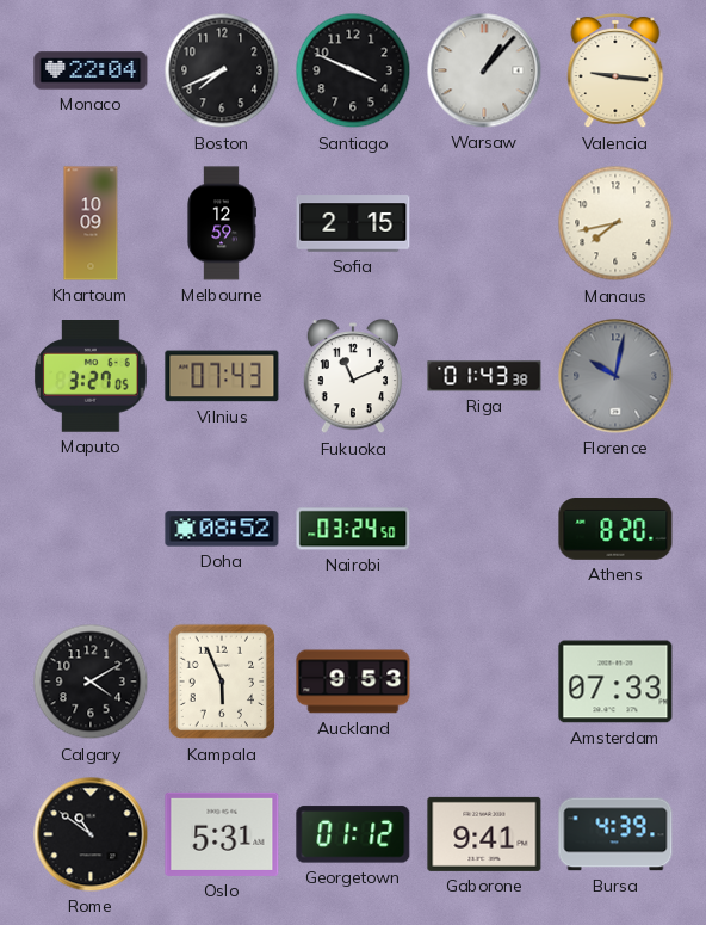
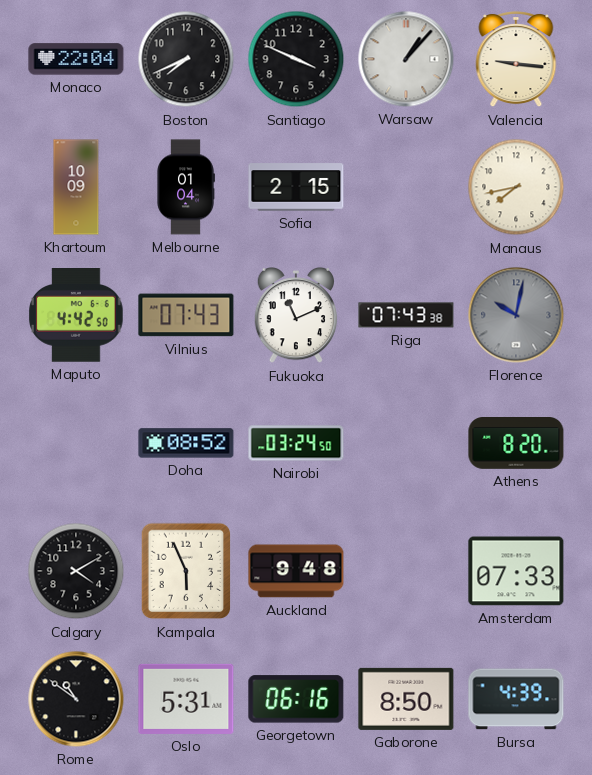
Melbourne: 12:59 -> 01:04
Maputo: 3:27 -> 4:42
Riga: 01:43 -> 07:43
Auckland: 9:53 -> 9:48
Georgetown: 01:12 -> 06:16
Gaborone: 9:41 -> 8:50
